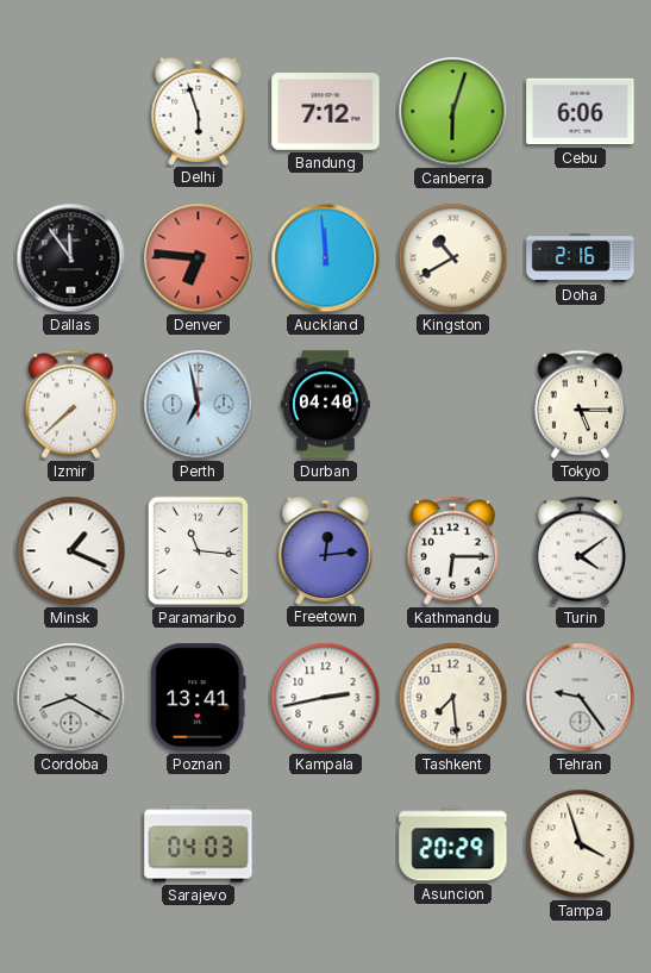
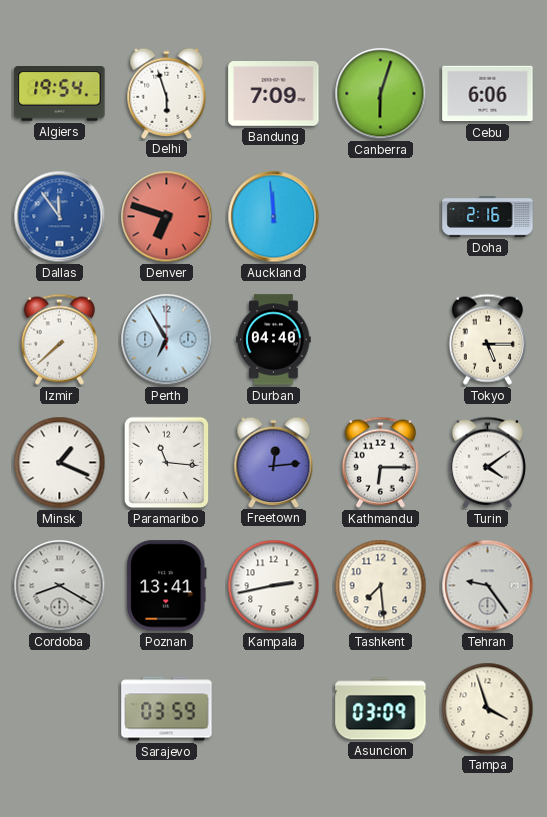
Algiers: none -> 19:54
Bandung: 7:12 -> 7:09
Dallas dial: black -> blue
Denver: 6:46 -> 6:48
Kingston: 10:40 -> none
Perth: 6:58 -> 6:55
Sarajevo: 04:03 -> 03:59
Asuncion: 20:29 -> 03:09
